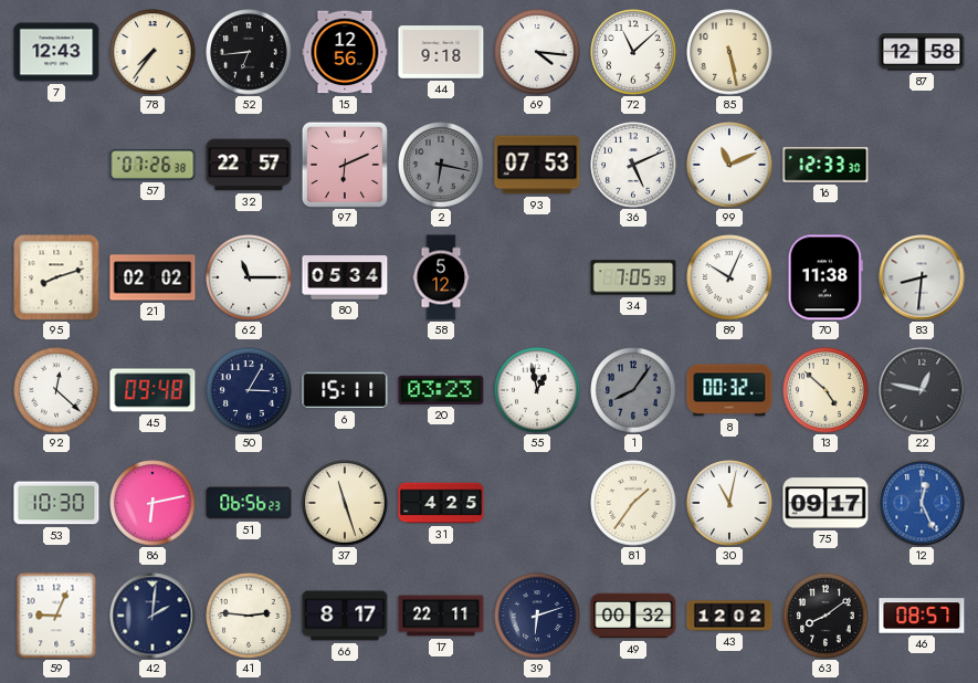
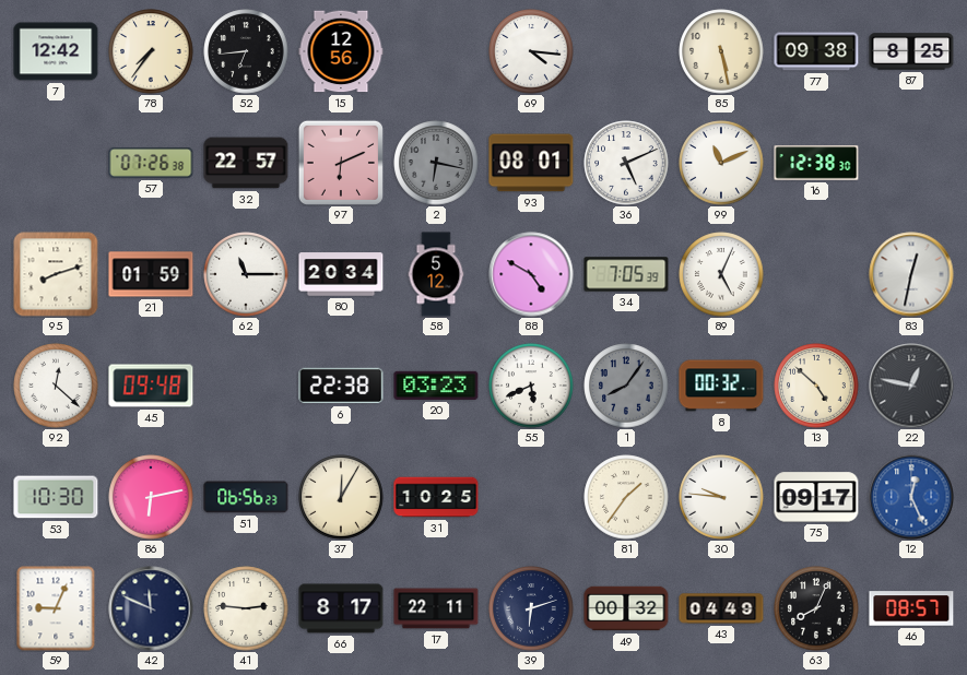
7: 12:43 -> 12:42
44: 9:18 -> none
72: 11:08 -> none
77: none -> 09:38
87: 12:58 -> 8:25
93: 07:53 -> 08:01
16: 12:33 -> 12:38
21: 02:02 -> 01:59
80: 05:34 -> 20:34
88: none -> 4:50
89: 10:04 -> 5:04
70: 11:38 -> none
83: 8:31 -> 12:32
50: 3:05 -> none
6: 15:11 -> 22:38
55: 12:58 -> 5:41
37: 11:27 -> 12:05
31: 4:25 -> 10:25
30: 11:02 -> 9:46
42: 2:01 -> 11:49
43: 12:02 -> 04:49
63: 8:09 -> 8:04
